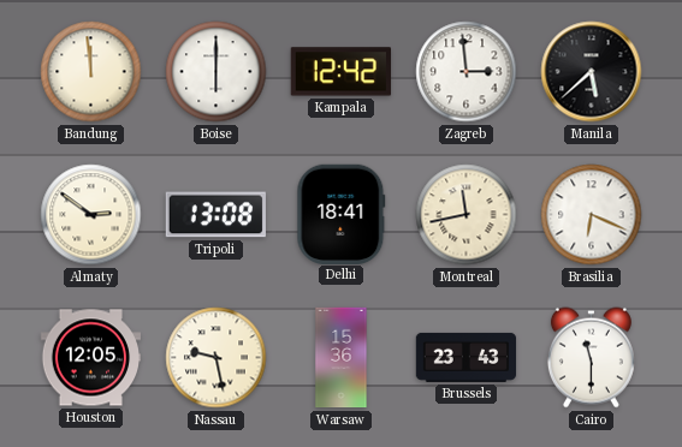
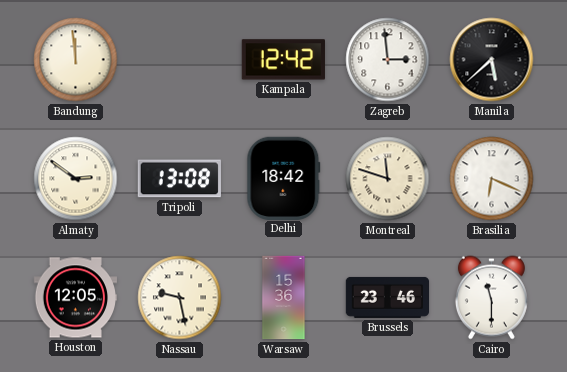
Boise: 6:00 -> none
Delhi: 18:41 -> 18:42
Montreal: 11:43 -> 11:48
Brussels: 23:43 -> 23:46
